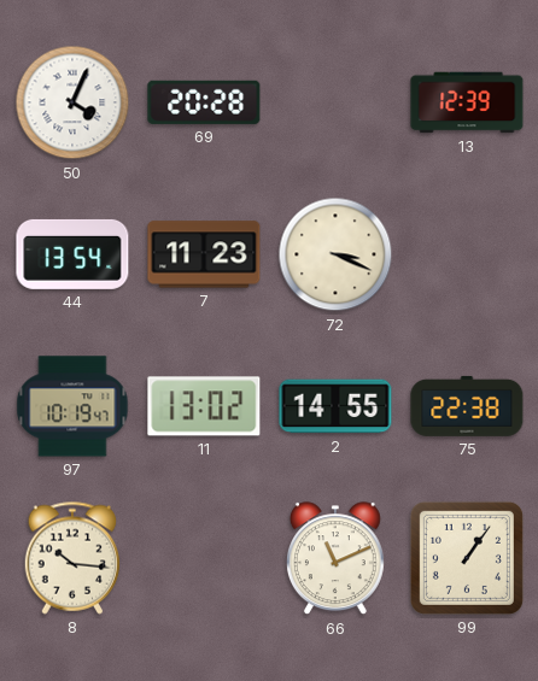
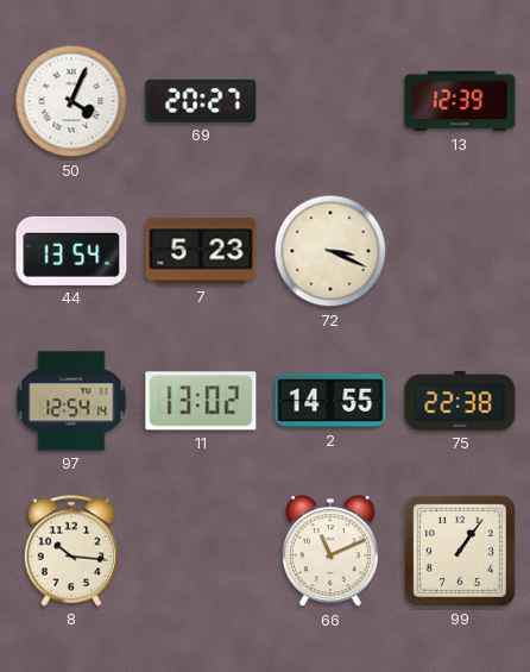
69: 20:28 -> 20:27
7: 11:23 -> 5:23
97: 10:19 -> 12:54
